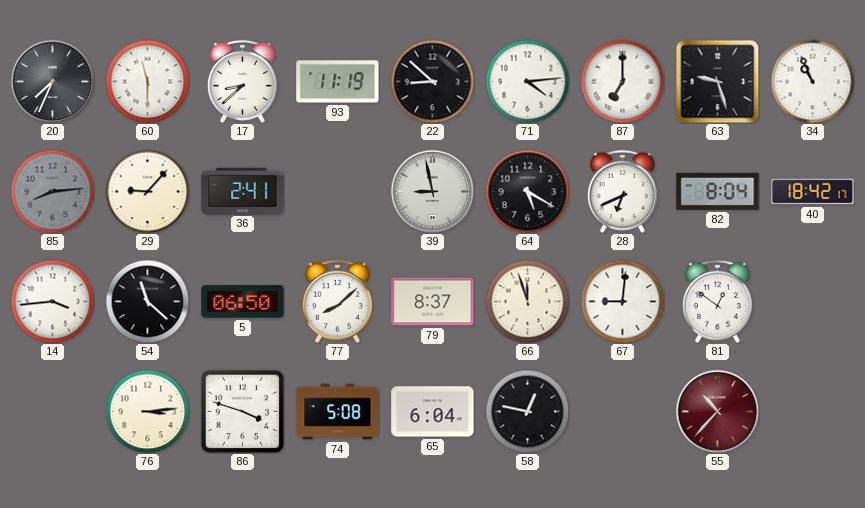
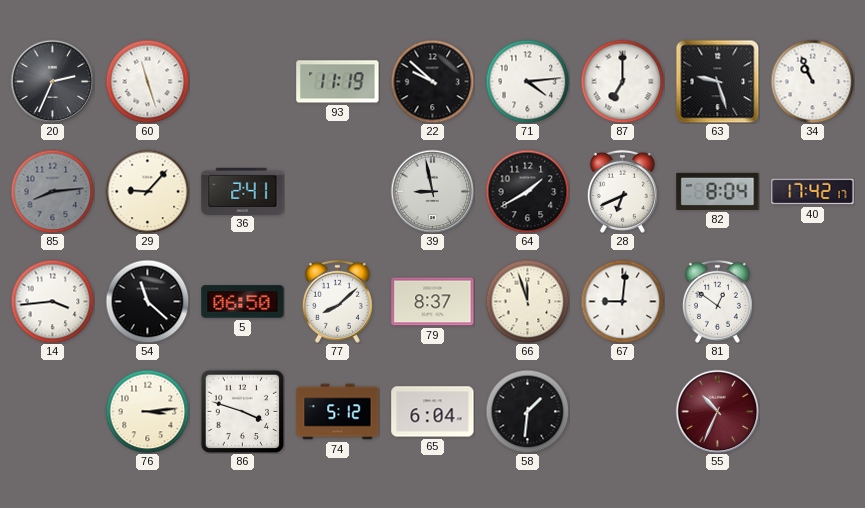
20: 7:34 -> 2:34
60: 11:30 -> 11:27
17: 8:38 -> none
22: 8:52 -> 9:52
64: 5:20 -> 1:40
40: 18:42 -> 17:42
74: 5:08 -> 5:12
58: 12:47 -> 1:31
55: 10:37 -> 10:34
